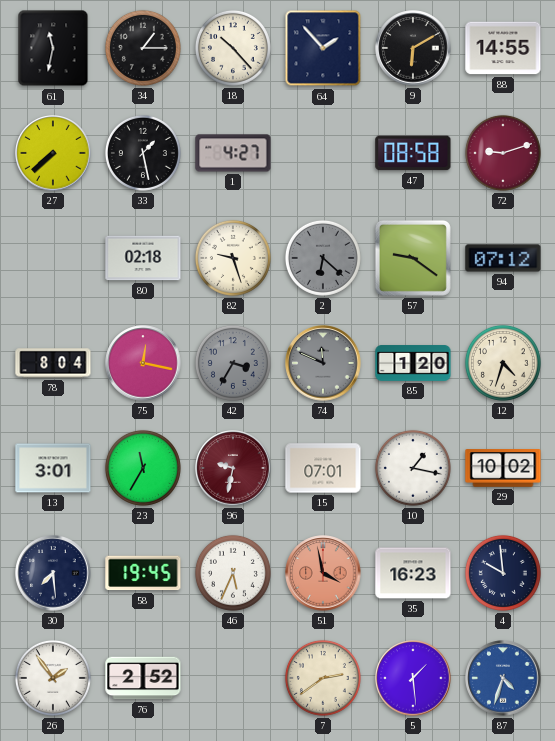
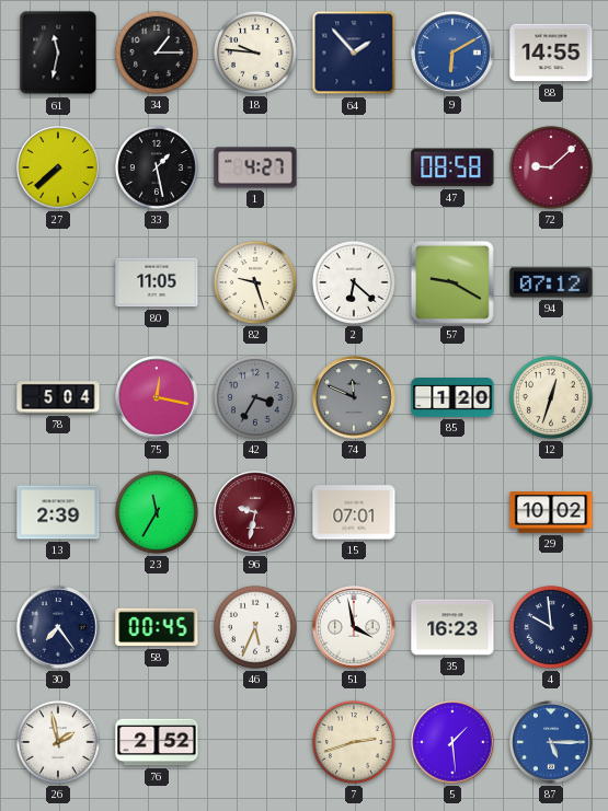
18: 10:23 -> 9:46
9 dial: black -> blue
72: 9:12 -> 9:08
80: 02:18 -> 11:05
2 dial: grey -> white
57: 9:21 -> 9:20
78: 8:04 -> 5:04
12: 4:33 -> 12:33
13: 3:01 -> 2:39
10: 1:17 -> none
30: 7:29 -> 7:24
58: 19:45 -> 00:45
51 dial: salmon -> white
26: 1:54 -> 1:58
7: 2:39 -> 2:42
87: 4:33 -> 5:15
